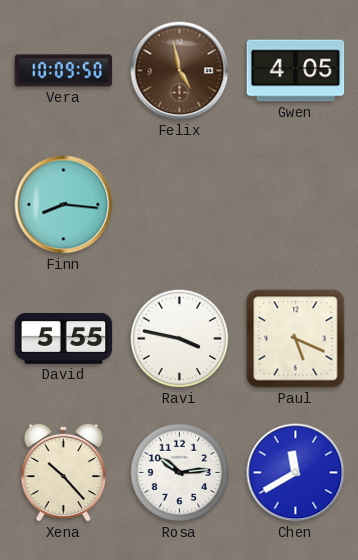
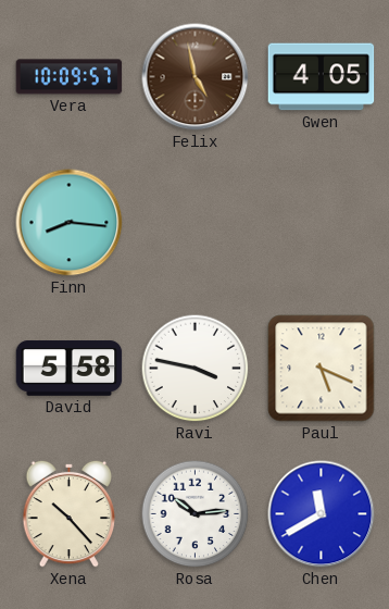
Vera: 10:09:50 -> 10:09:57
David: 5:55 -> 5:58
